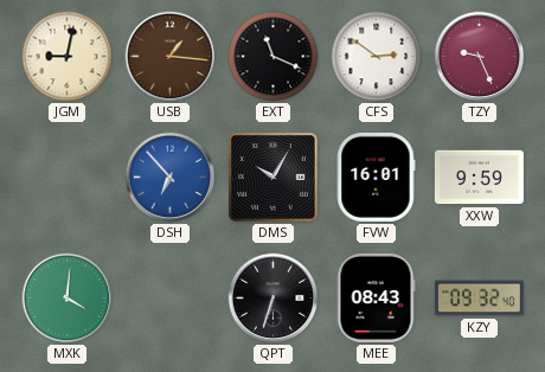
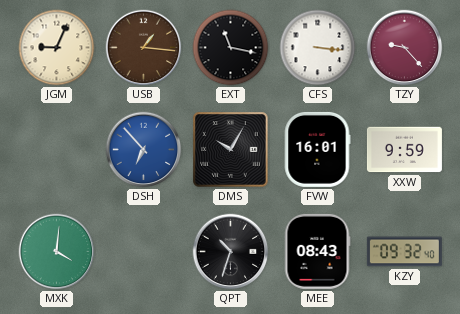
JGM: 9:02 -> 9:04
EXT: 11:19 -> 11:17
CFS: 2:51 -> 3:16
TZY: 9:26 -> 9:23
QPT: 6:33 -> 10:33
